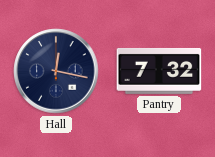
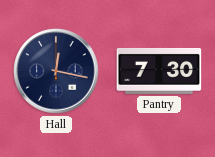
Pantry: 7:32 -> 7:30
